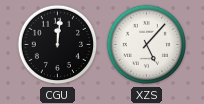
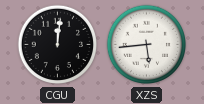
XZS: 5:07 -> 5:44
